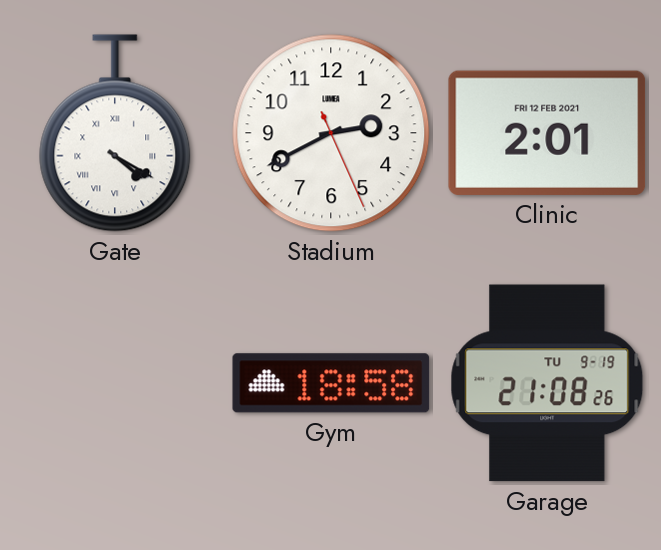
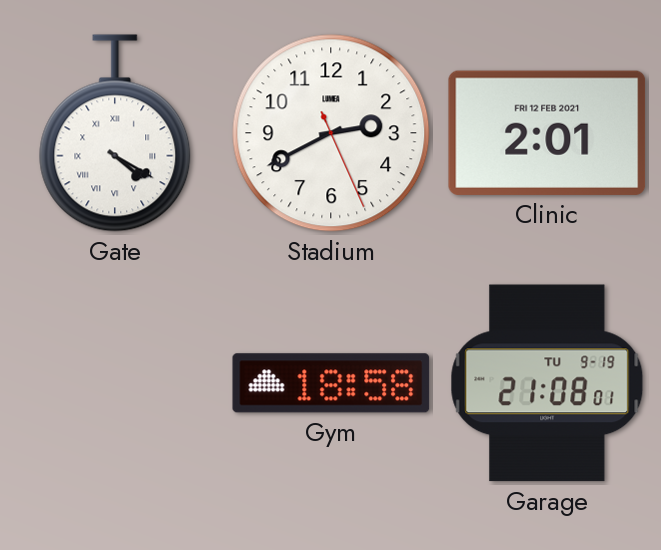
Garage: 21:08:26 -> 21:08:01
